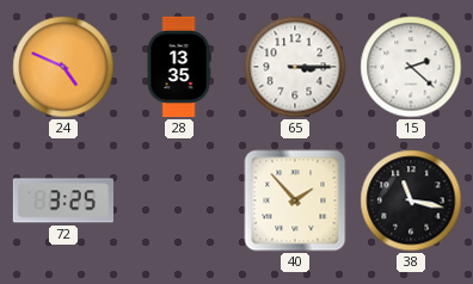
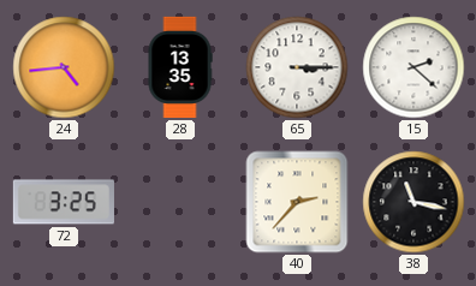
24: 4:49 -> 4:44
40: 1:53 -> 2:37
